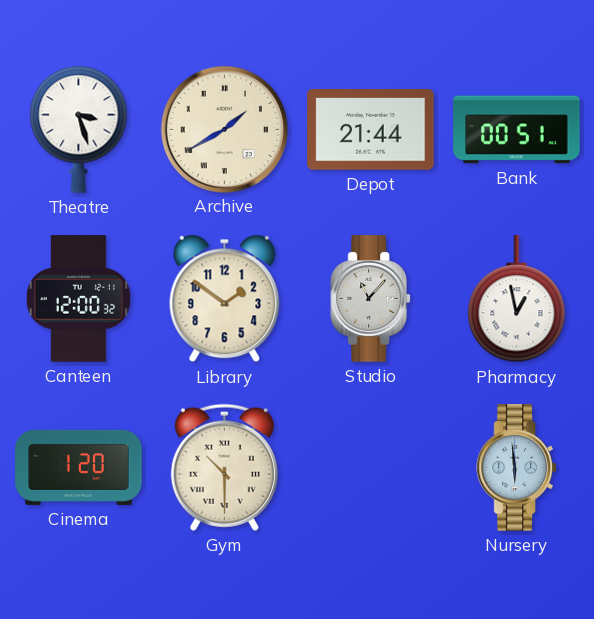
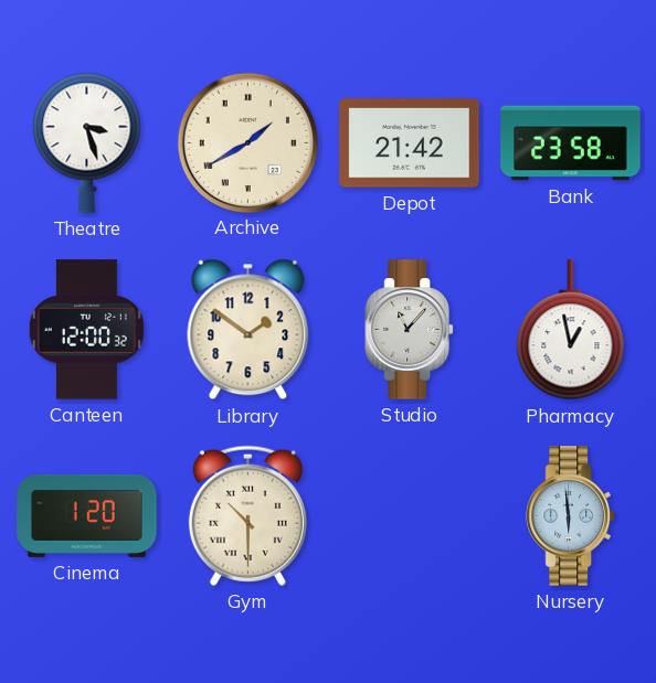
Depot: 21:44 -> 21:42
Bank: 00:51 -> 23:58
